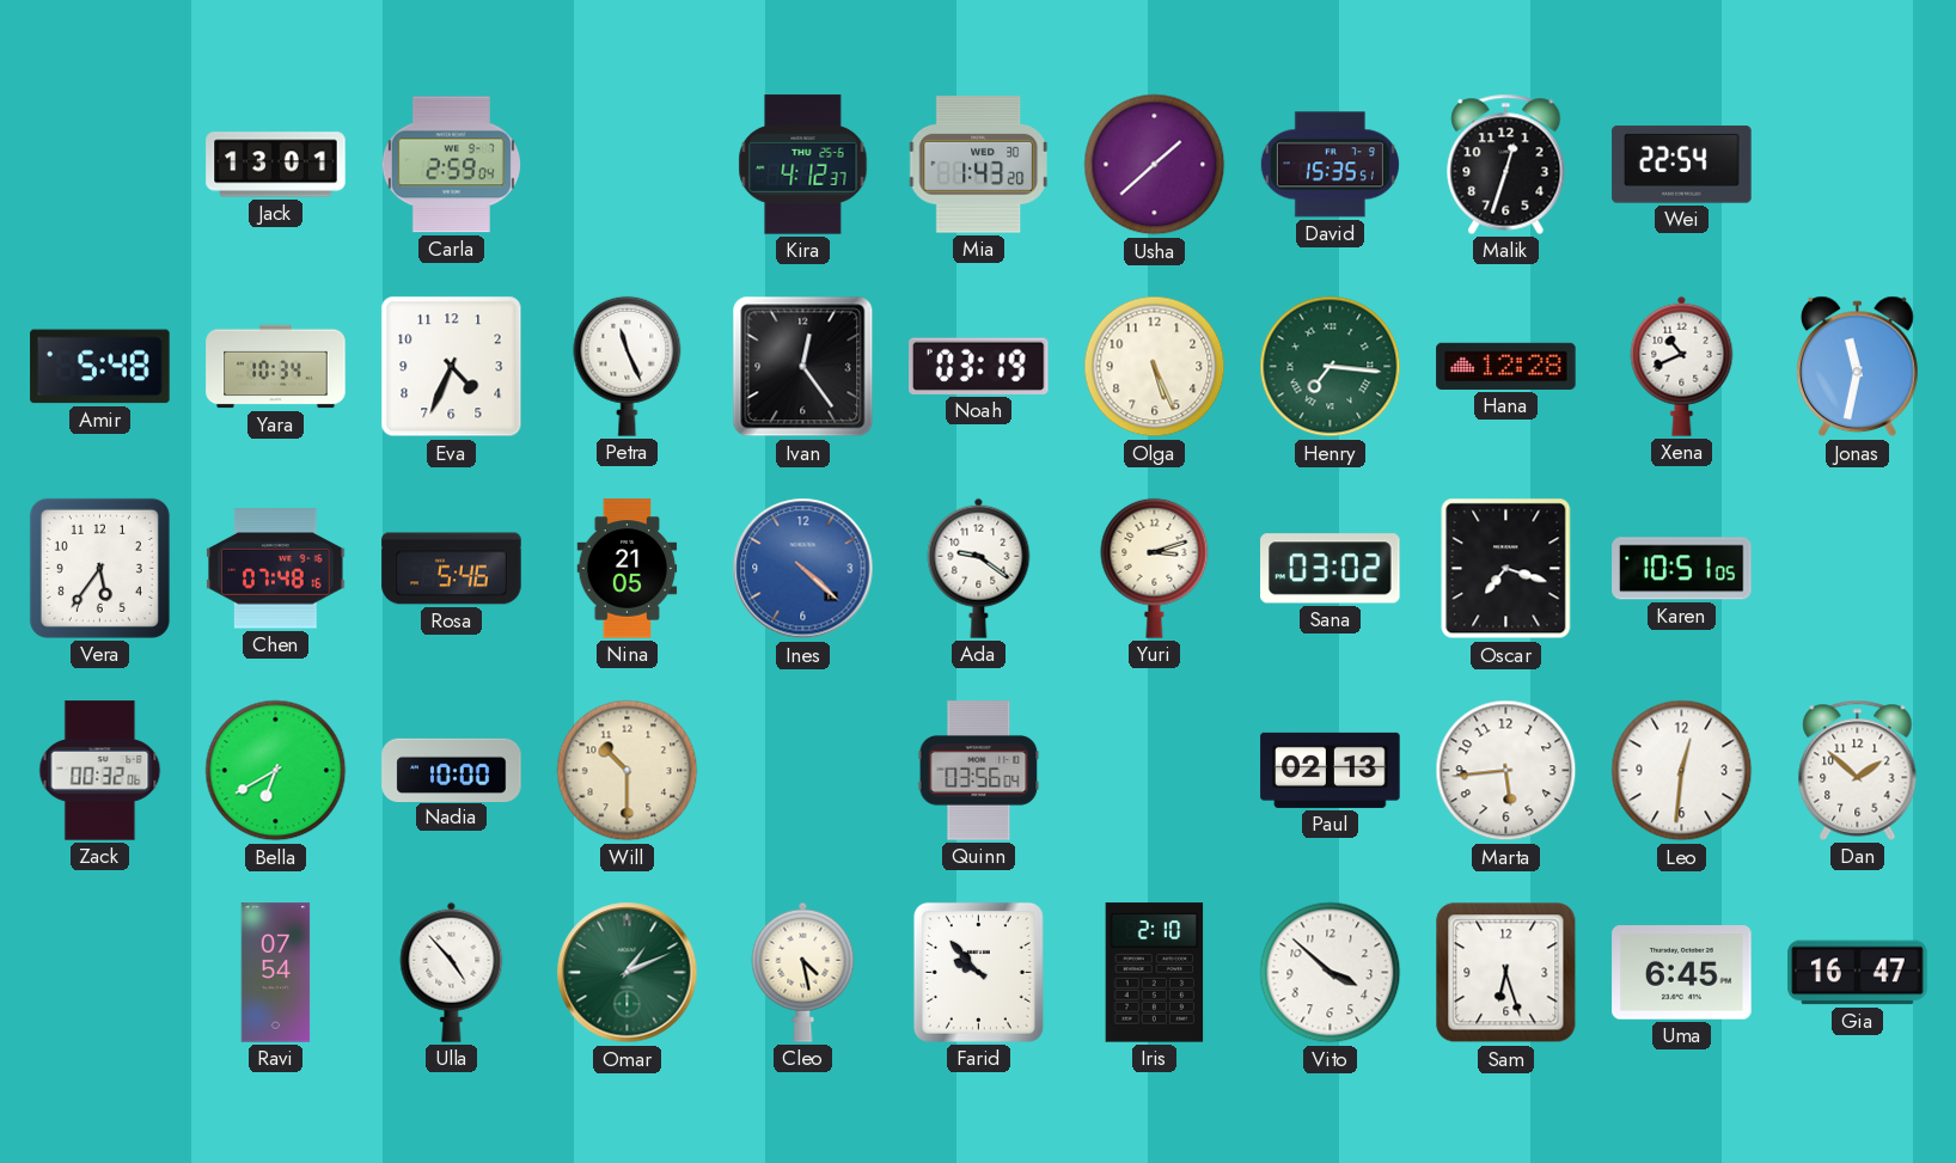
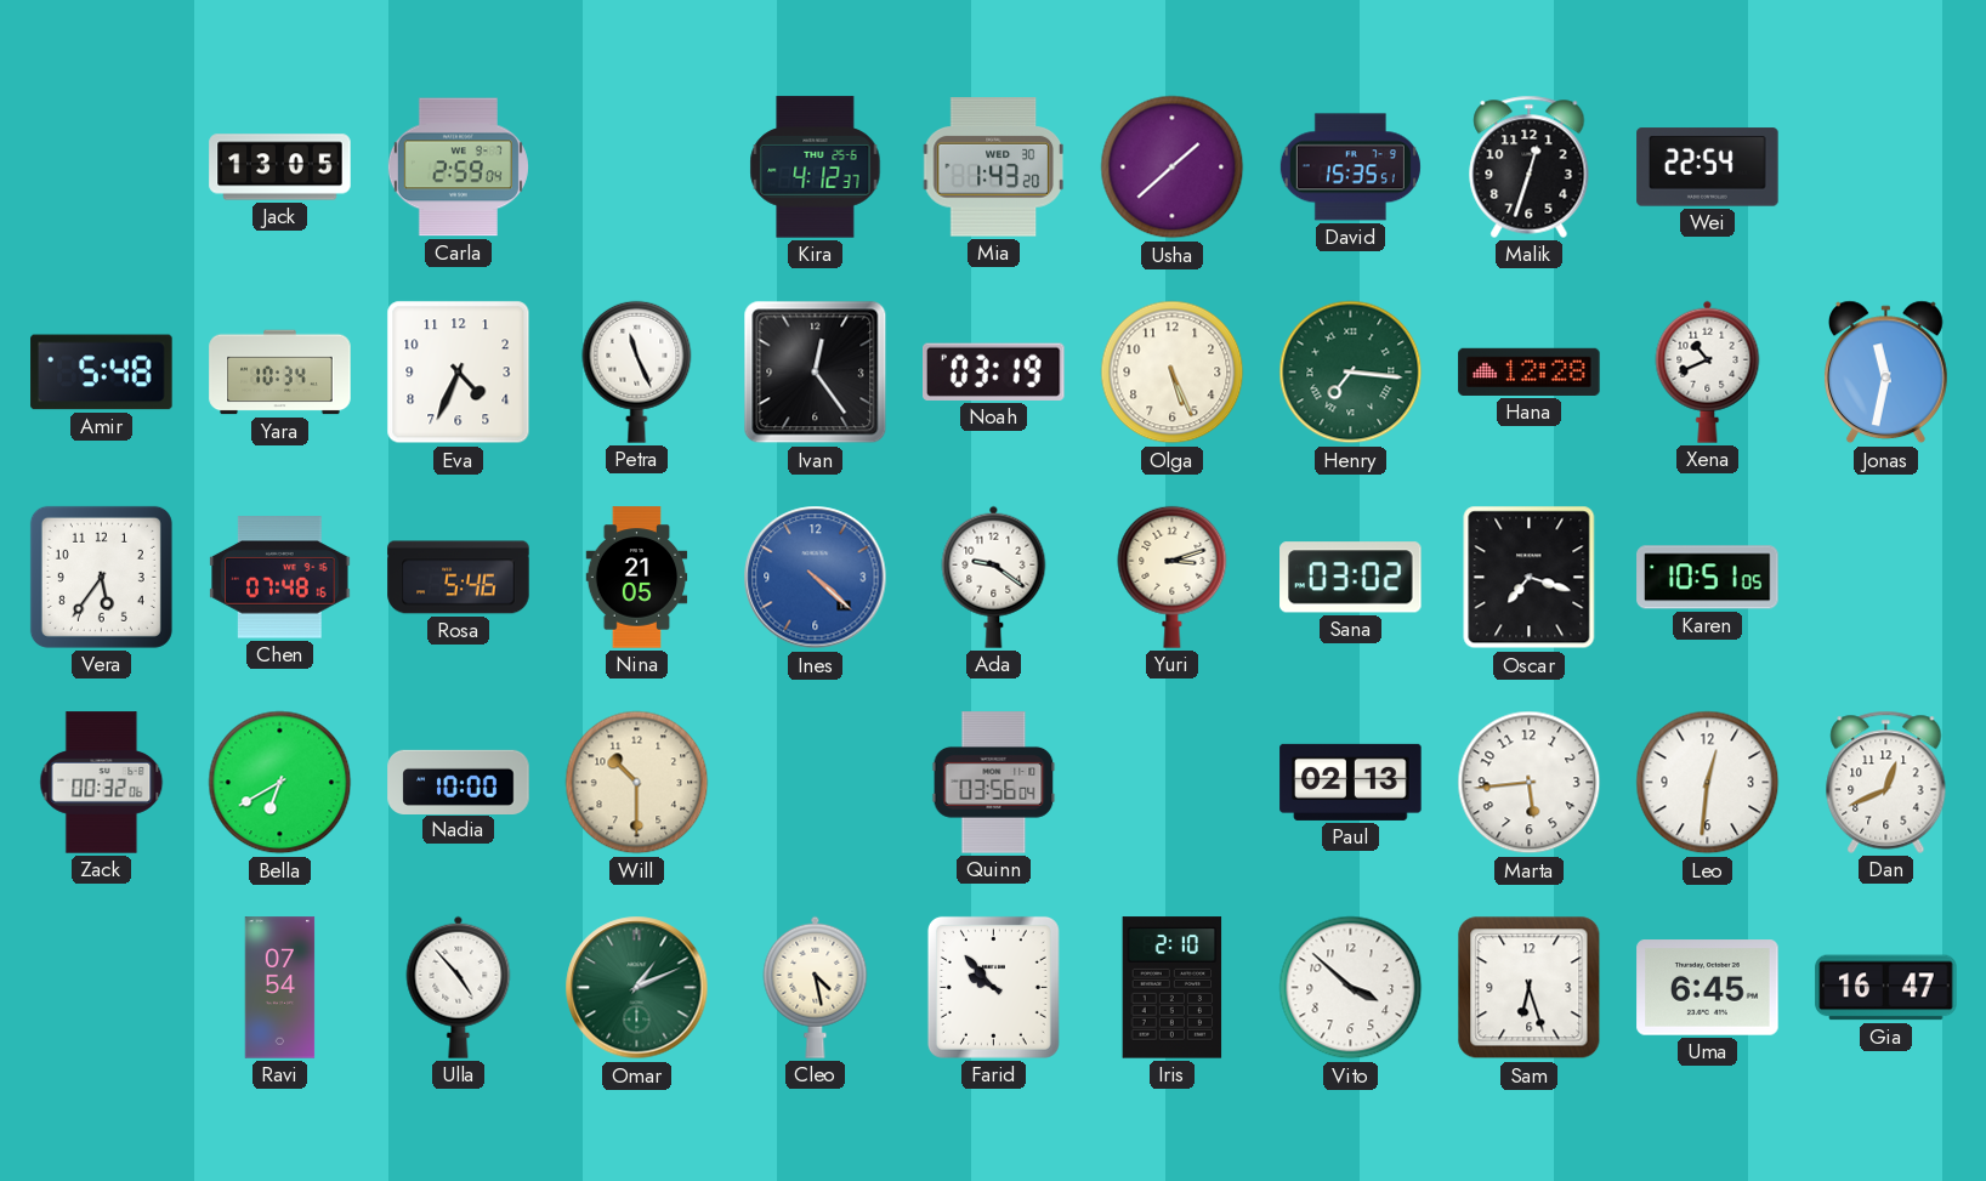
Jack: 13:01 -> 13:05
Dan: 1:52 -> 12:41
